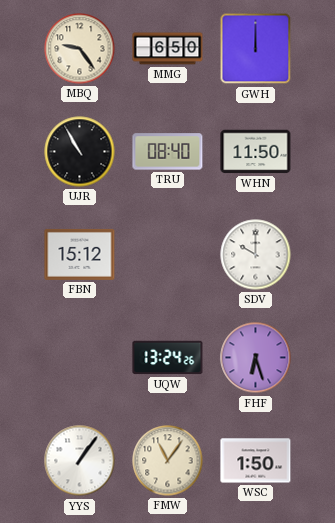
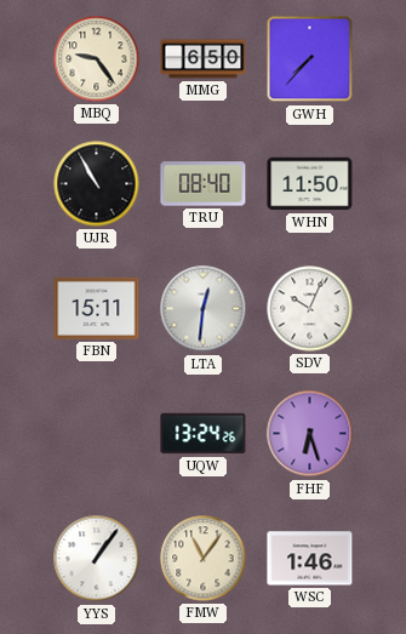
GWH: 12:00 -> 7:37
FBN: 15:12 -> 15:11
LTA: none -> 12:31
SDV: 10:00 -> 10:04
WSC: 1:50 -> 1:46
